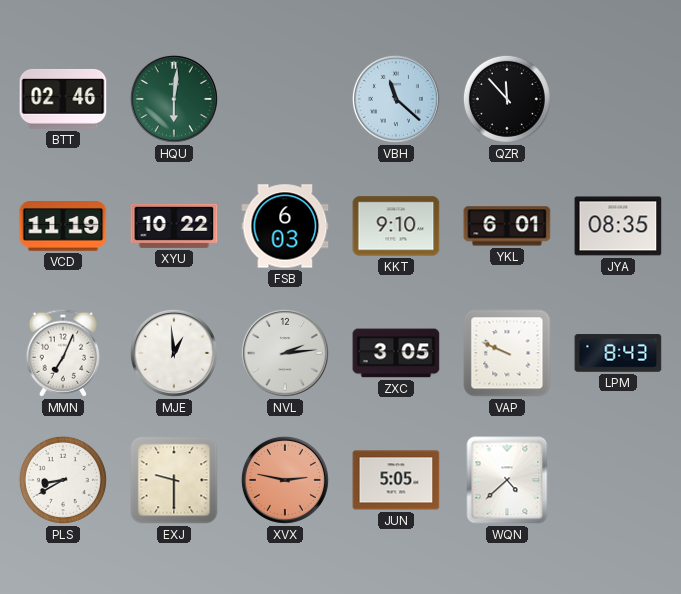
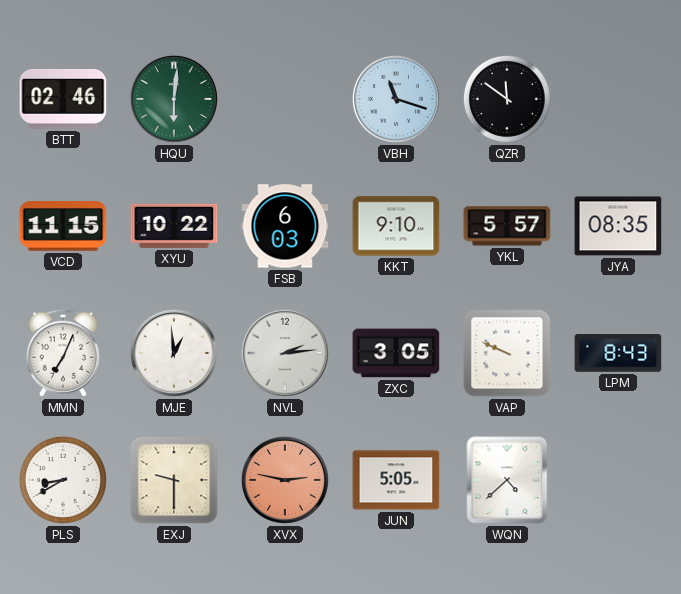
VBH: 11:22 -> 11:18
QZR: 11:53 -> 11:51
VCD: 11:19 -> 11:15
YKL: 6:01 -> 5:57
